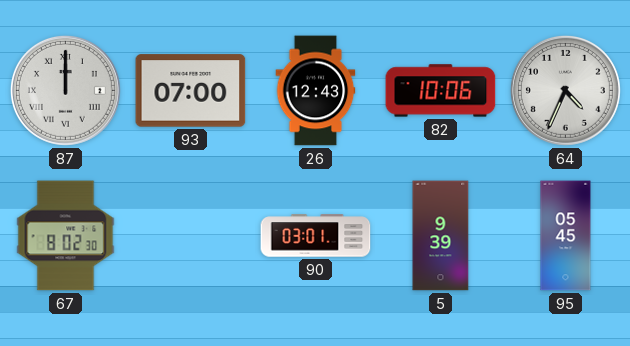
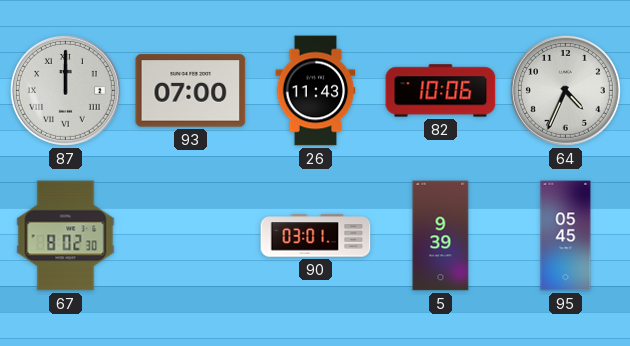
26: 12:43 -> 11:43
